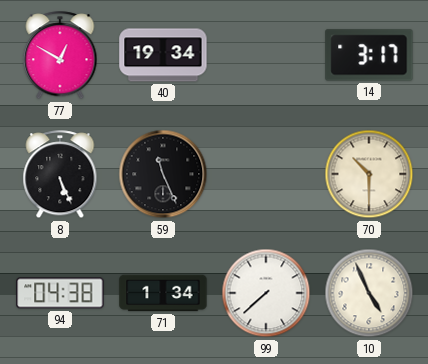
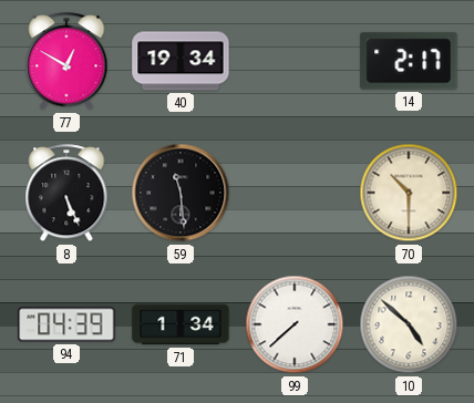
14: 3:17 -> 2:17
59: 11:26 -> 11:29
94: 04:38 -> 04:39
10: 4:56 -> 4:52
